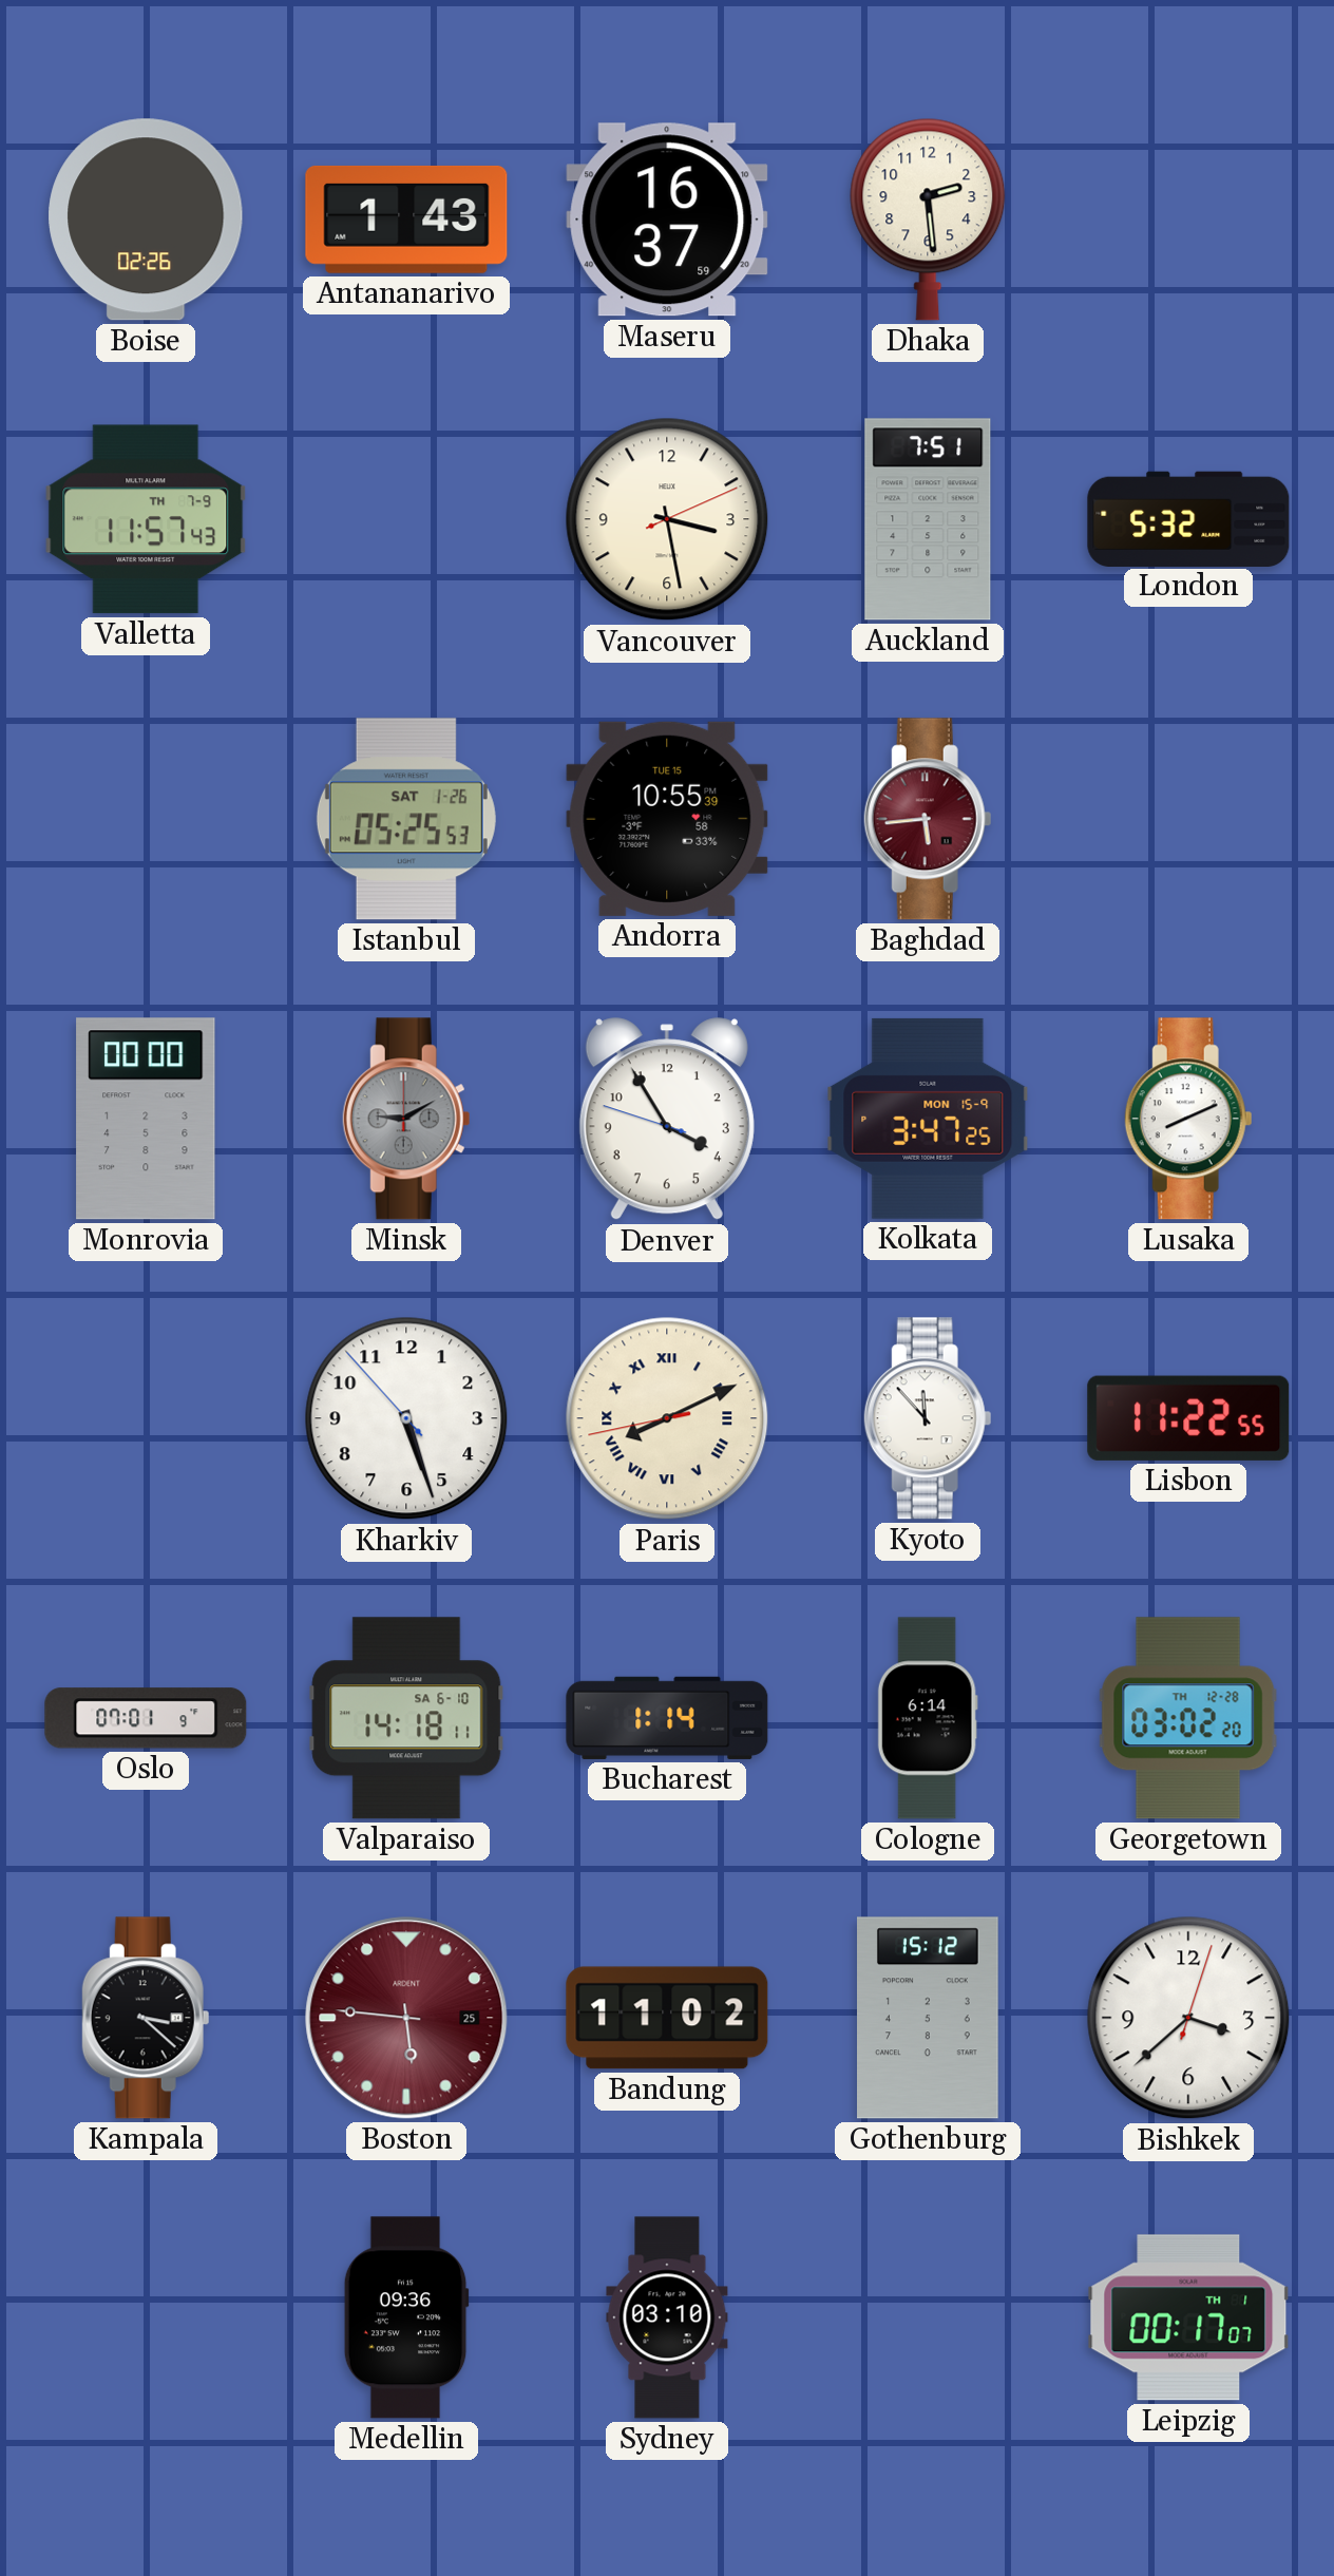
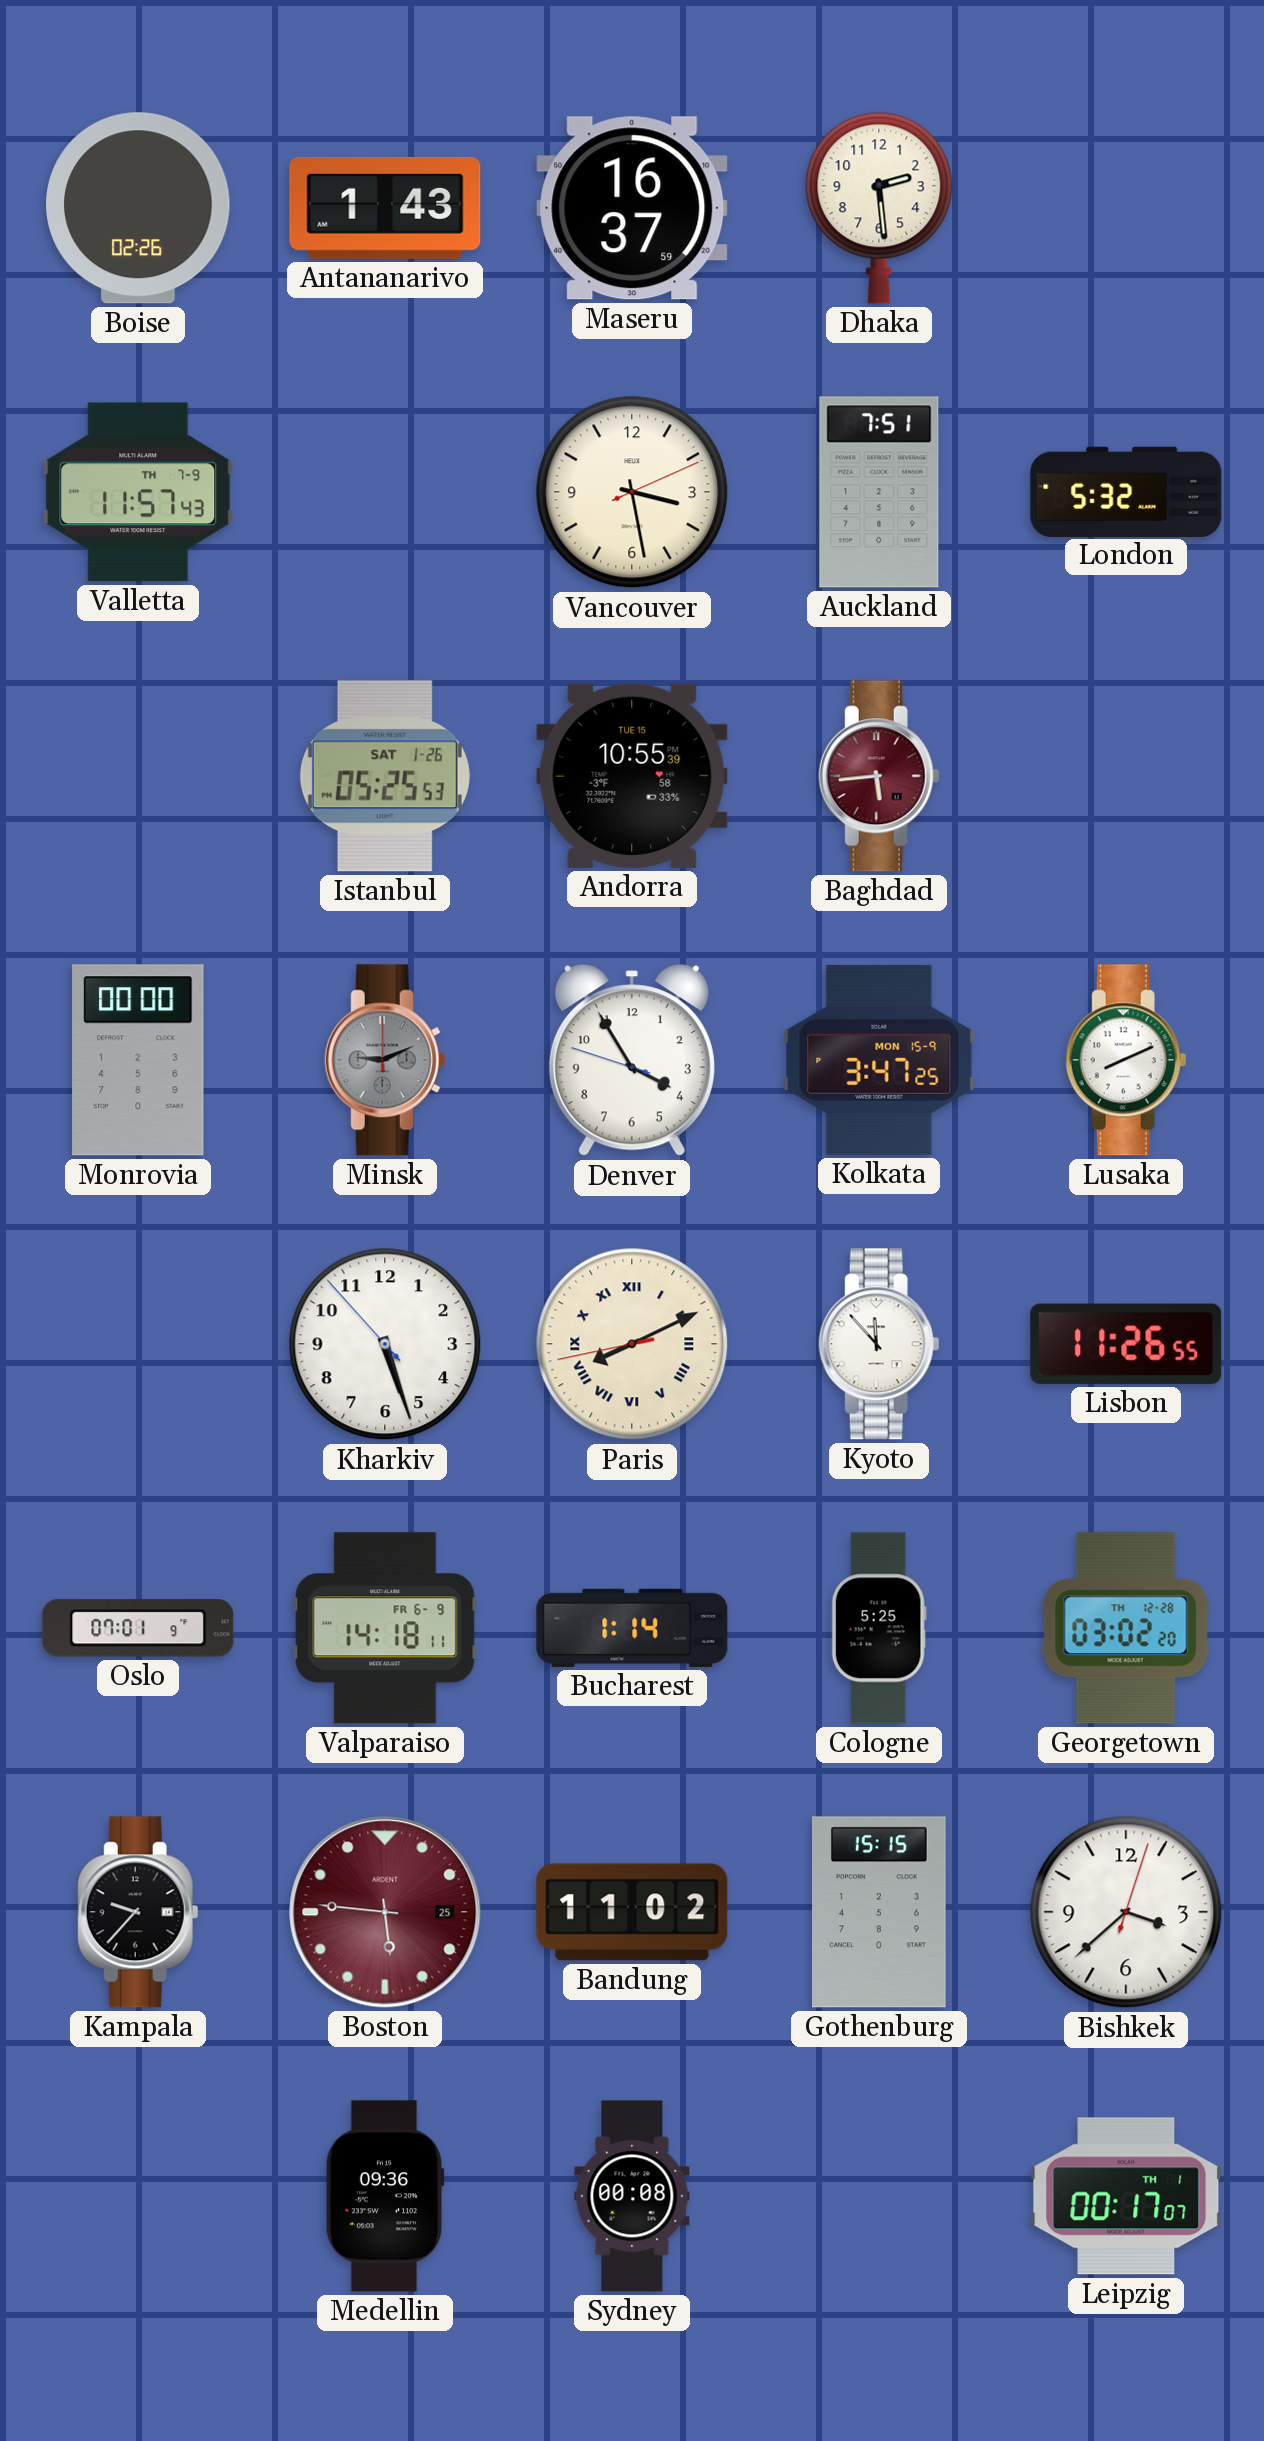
Minsk: 9:10 -> 9:11
Lisbon: 11:22 -> 11:26
Valparaiso date: SA 6-10 -> FR 6-9
Cologne: 6:14 -> 5:25
Kampala: 3:22 -> 9:37
Gothenburg: 15:12 -> 15:15
Sydney: 03:10 -> 00:08
